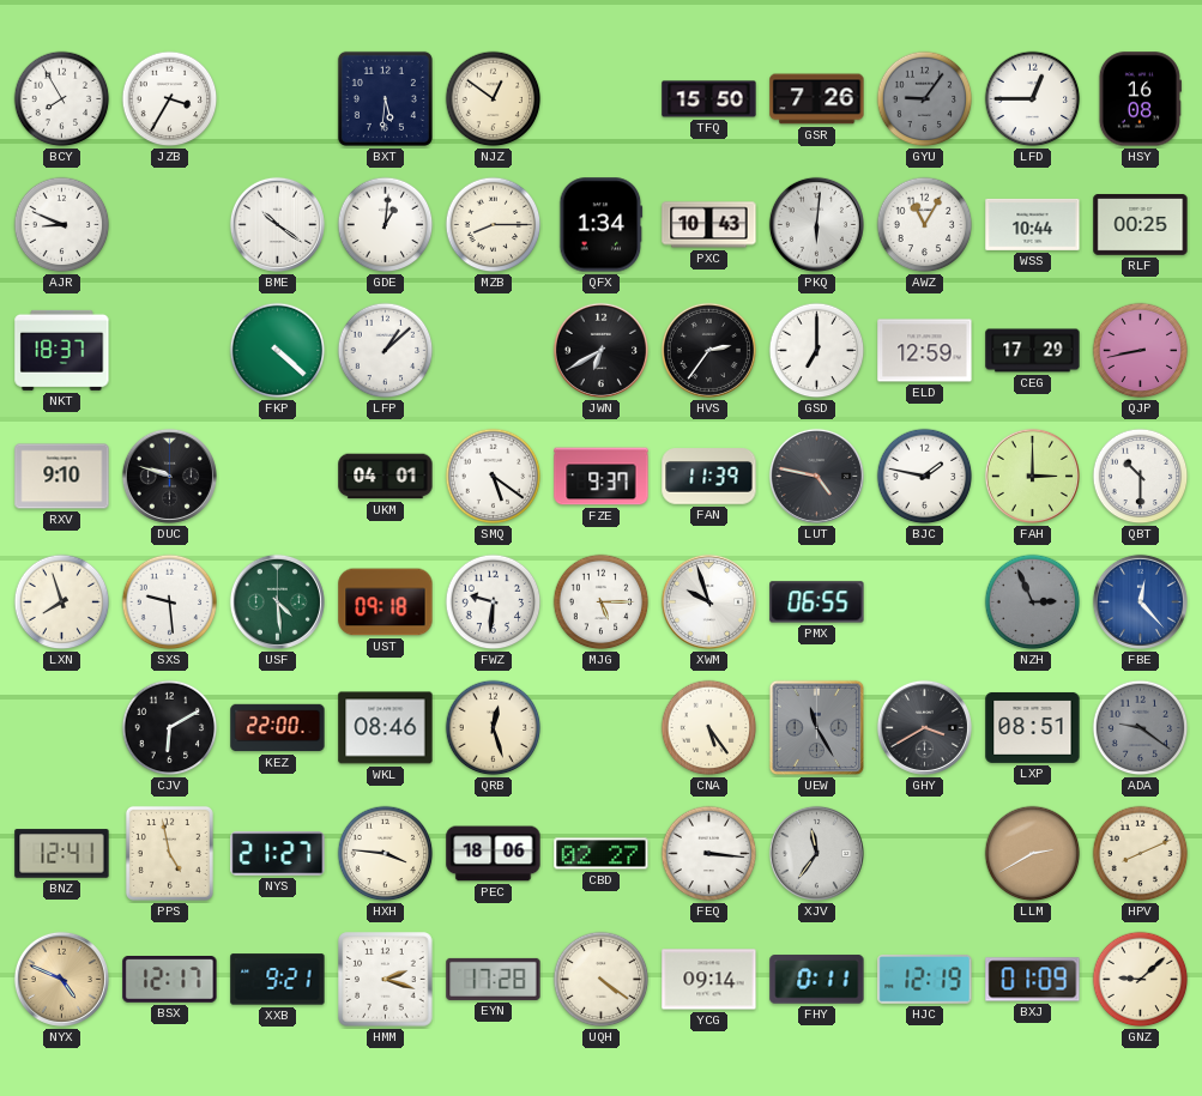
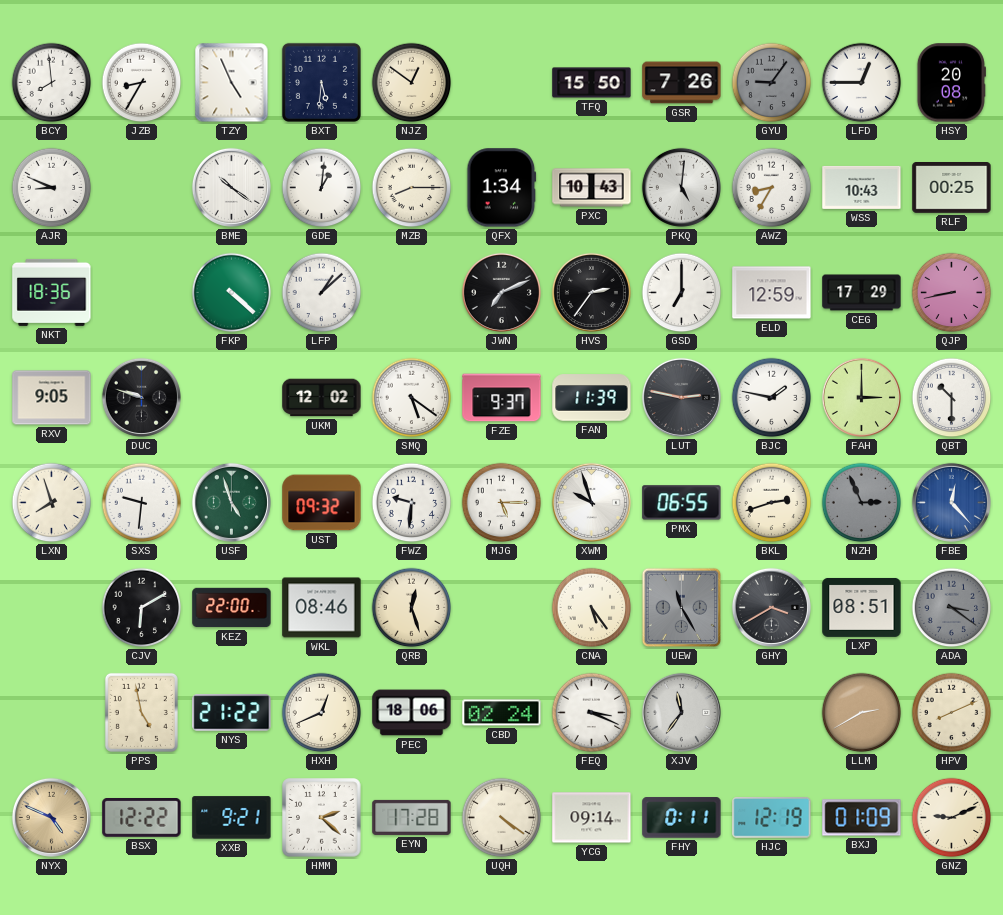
BCY: 7:55 -> 7:59
JZB: 3:35 -> 8:35
TZY: none -> 4:56
HSY: 16:08 -> 20:08
PKQ: 6:01 -> 5:01
AWZ: 11:05 -> 8:35
WSS: 10:44 -> 10:43
NKT: 18:37 -> 18:36
JWN: 6:40 -> 7:11
RXV: 9:10 -> 9:05
UKM: 04:01 -> 12:02
LUT: 4:47 -> 2:47
SXS: 9:29 -> 9:31
USF: 4:29 -> 4:57
UST: 09:18 -> 09:32
BKL: none -> 2:42
ADA: 9:21 -> 3:21
BNZ: 12:41 -> none
NYS: 21:27 -> 21:22
HXH: 3:46 -> 12:41
CBD: 02:27 -> 02:24
FEQ: 3:16 -> 3:19
BSX: 12:17 -> 12:22
HMM: 2:18 -> 2:22
GNZ: 9:08 -> 9:11
